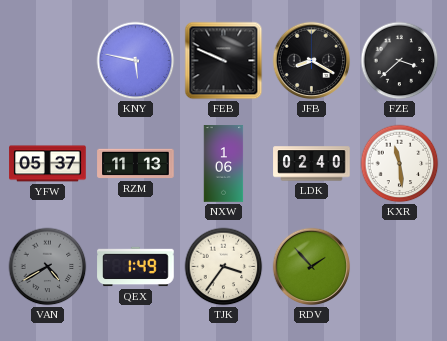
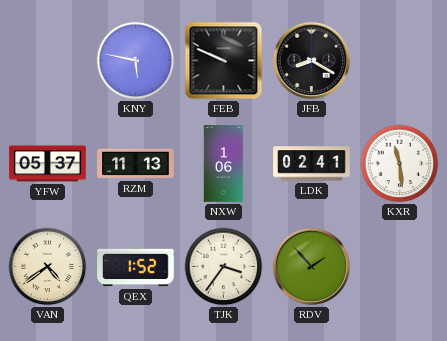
FZE: 3:38 -> none
LDK: 02:40 -> 02:41
VAN: 4:40 -> 4:39
VAN dial: grey -> cream
QEX: 1:49 -> 1:52
